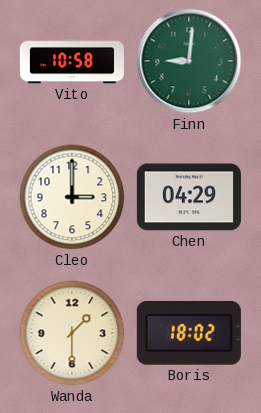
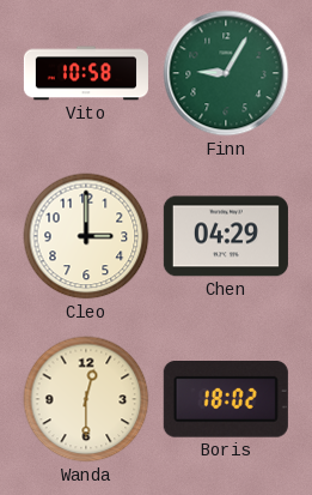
Finn: 9:01 -> 9:05
Wanda: 1:30 -> 12:30
